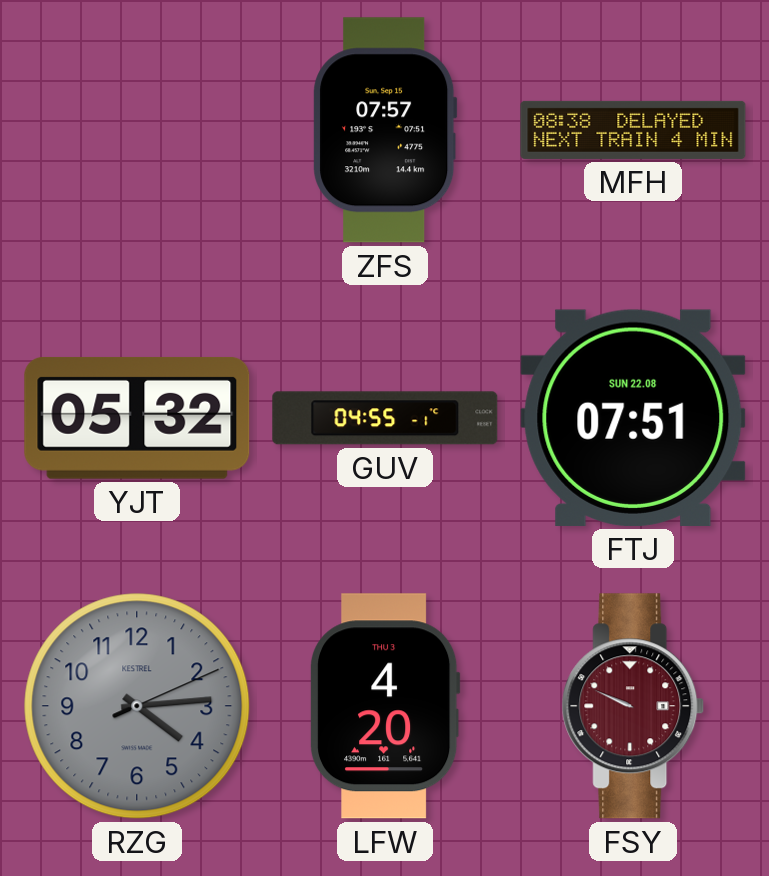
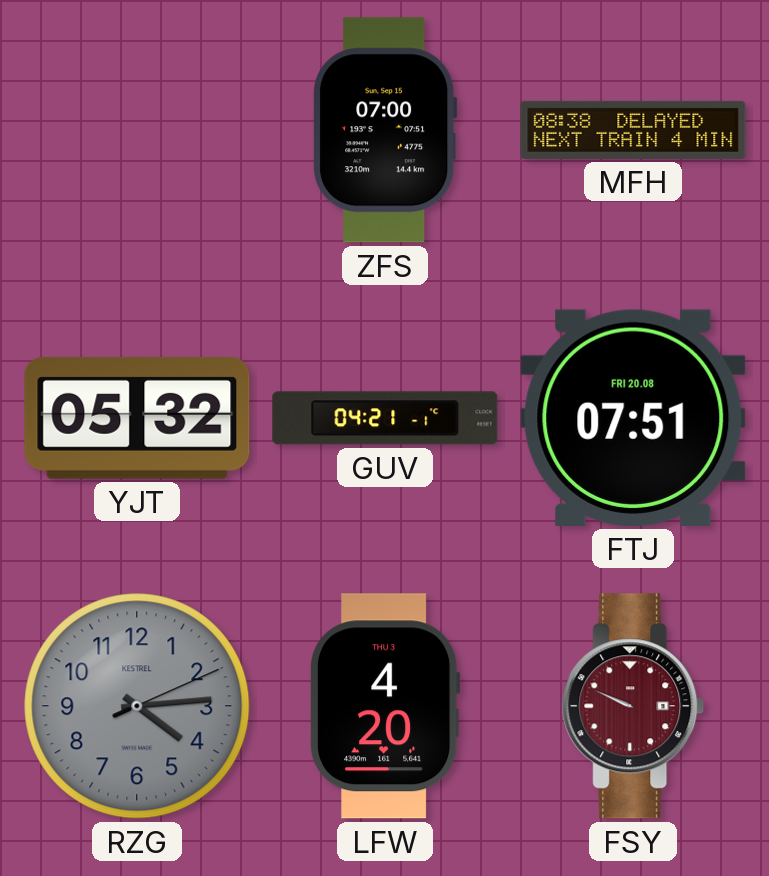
ZFS: 07:57 -> 07:00
GUV: 04:55 -> 04:21
FTJ date: SUN 22.08 -> FRI 20.08
